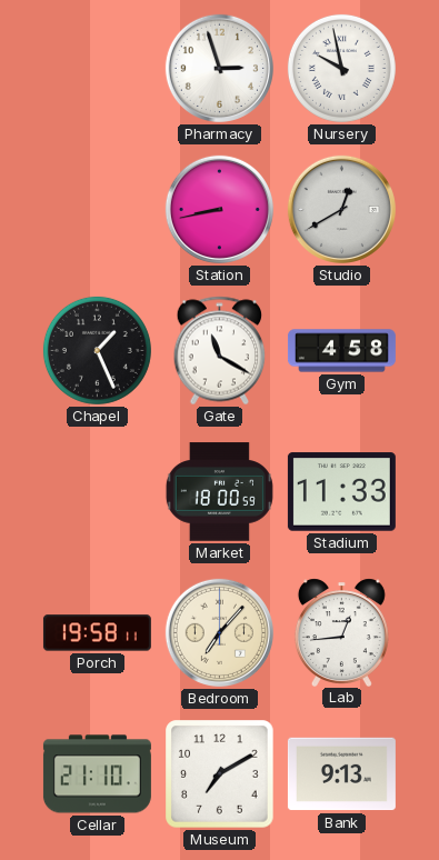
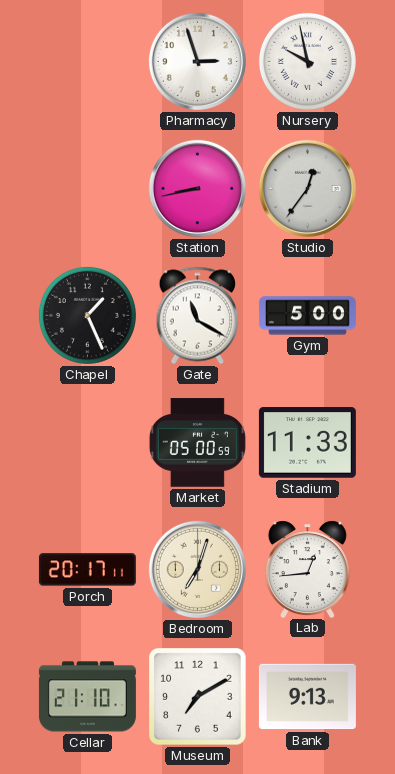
Studio: 12:40 -> 12:36
Gym: 4:58 -> 5:00
Market: 18:00 -> 05:00
Porch: 19:58 -> 20:17
Bedroom: 7:07 -> 7:03
